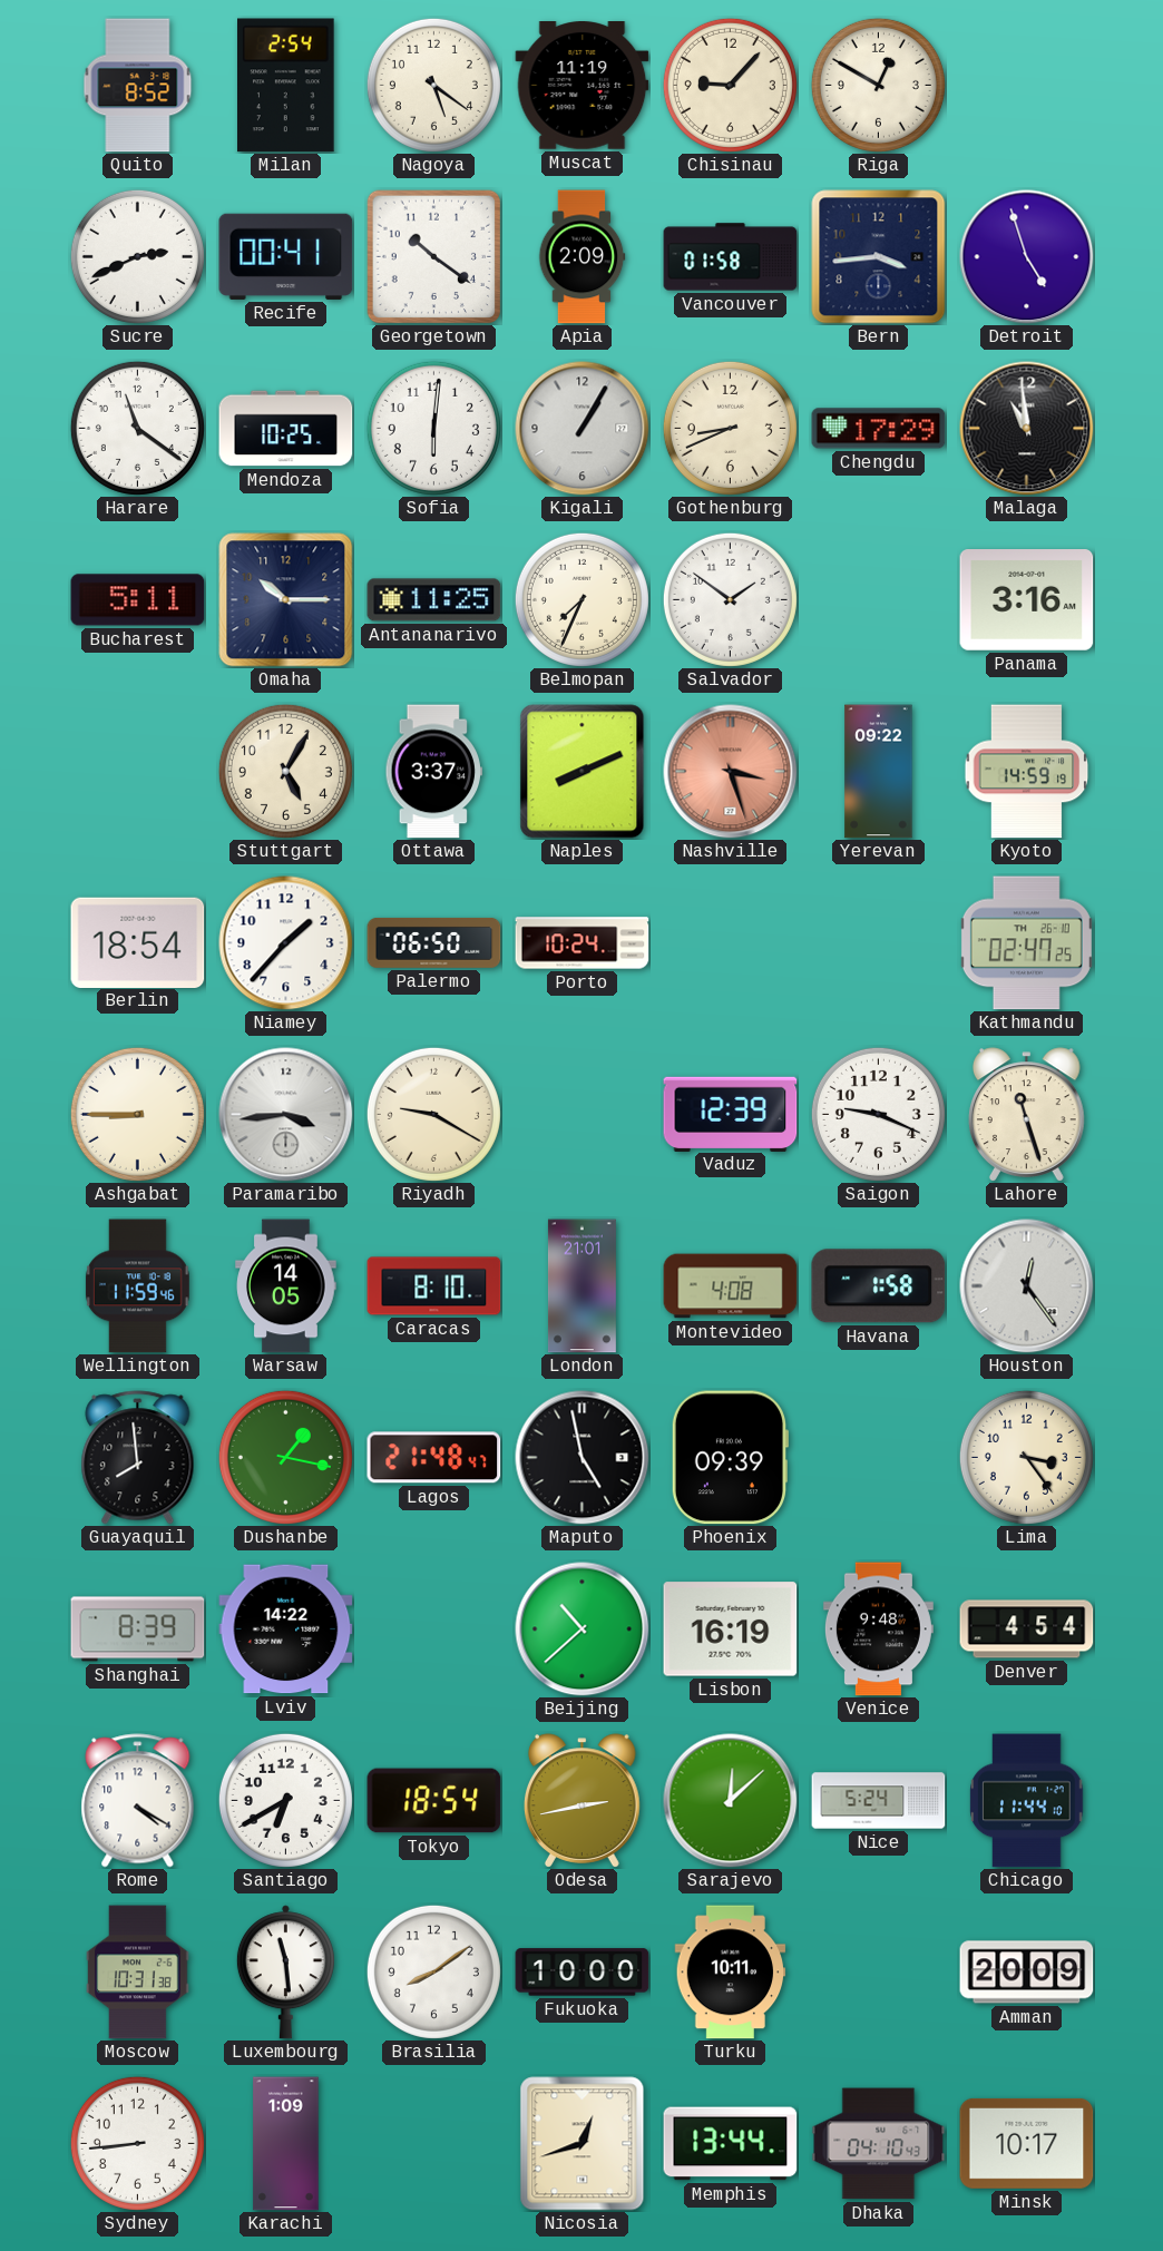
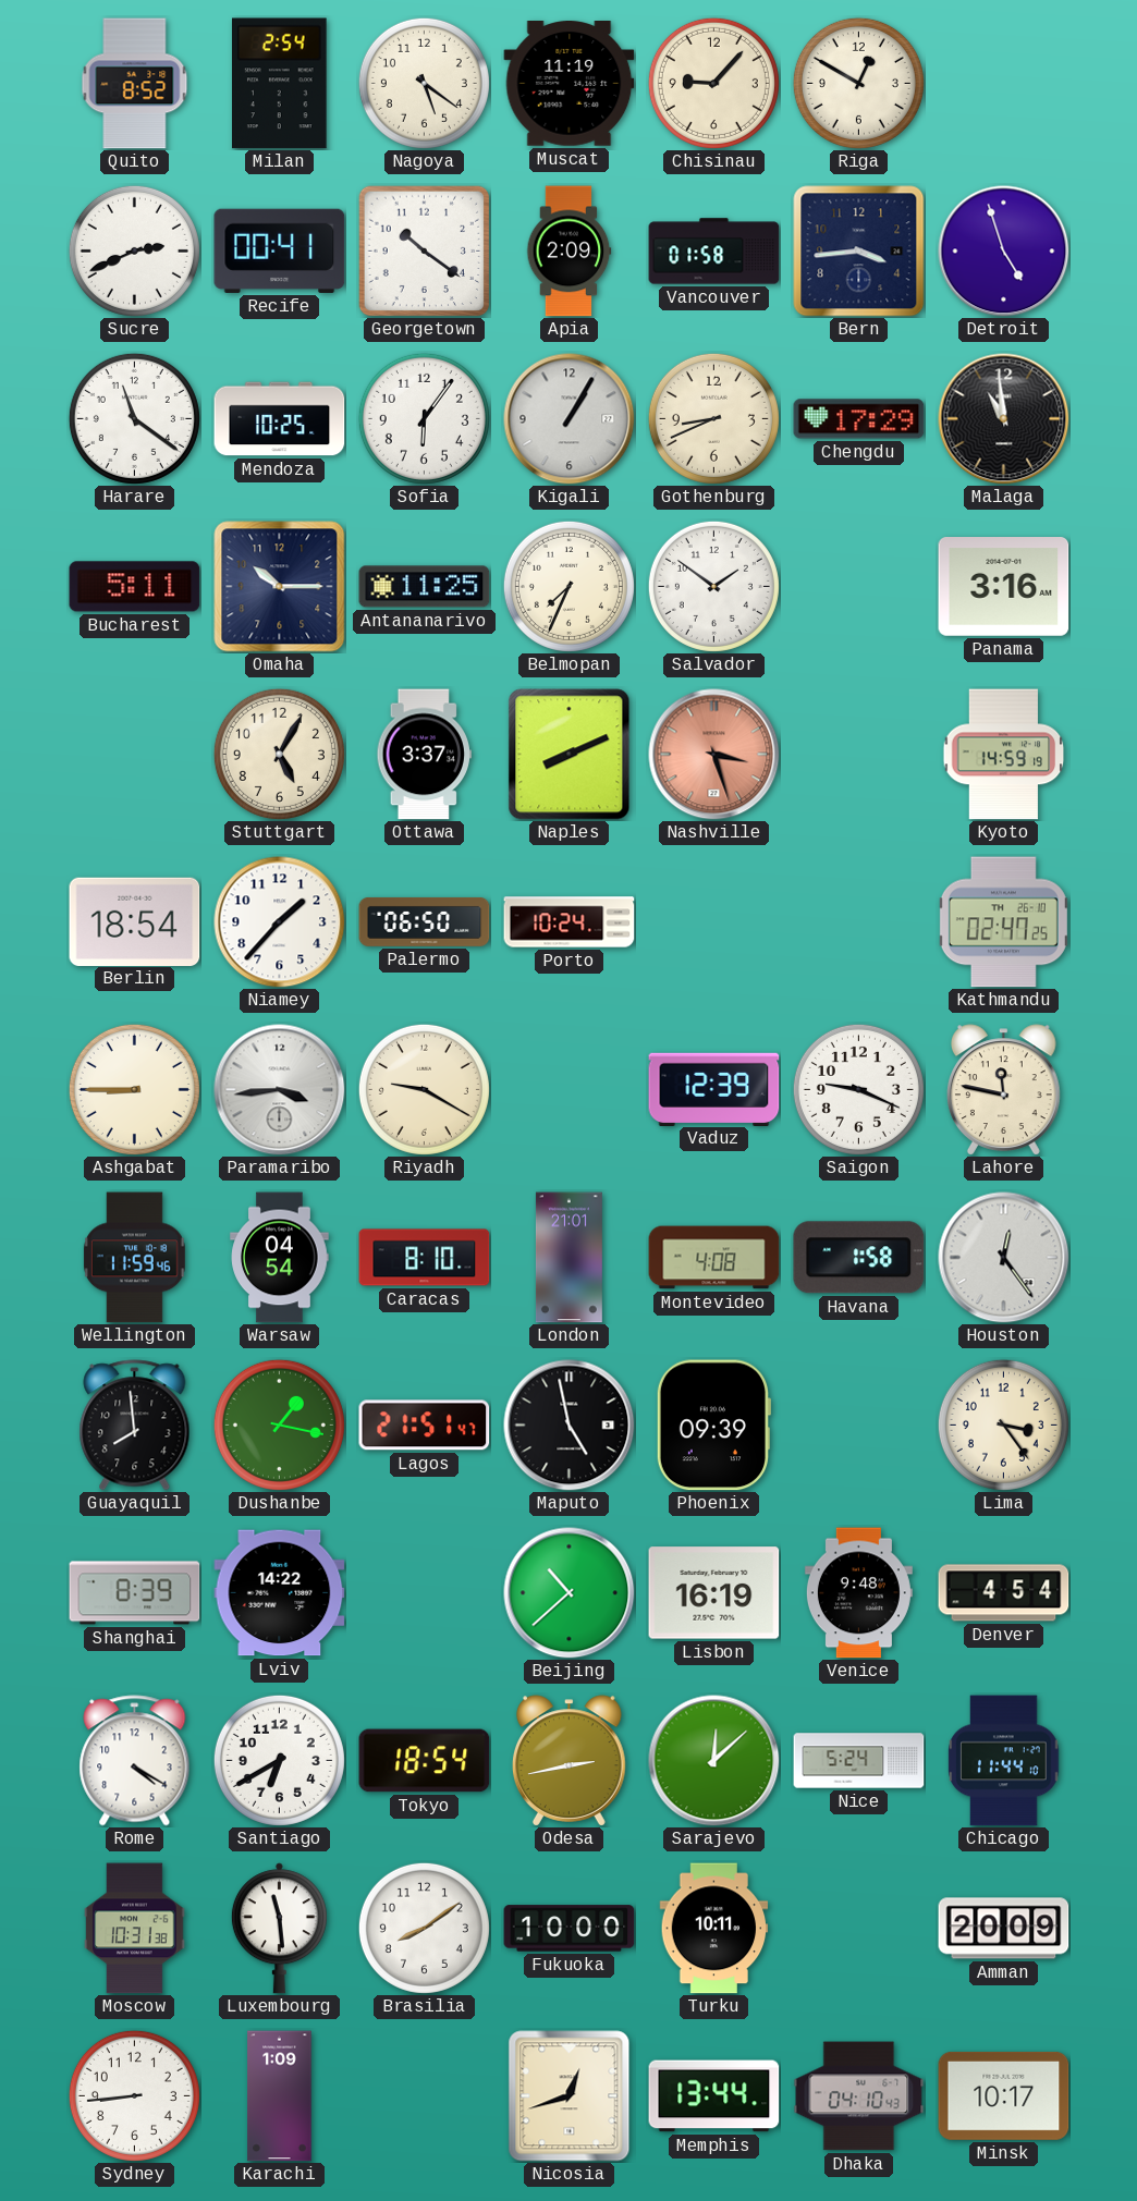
Sofia: 6:01 -> 6:06
Yerevan: 09:22 -> none
Lahore: 11:27 -> 11:47
Warsaw: 14:05 -> 04:54
Lagos: 21:48 -> 21:51
